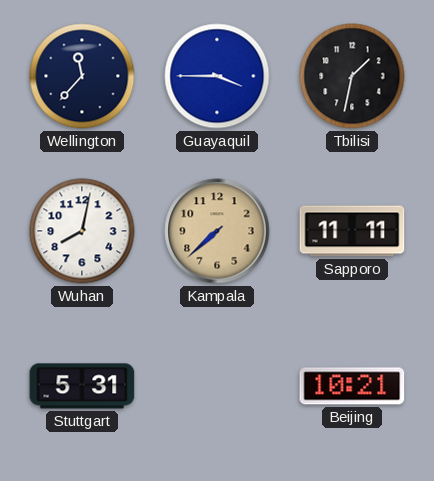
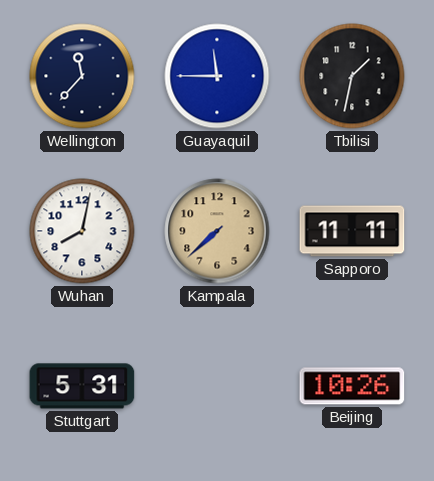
Guayaquil: 3:45 -> 11:45
Beijing: 10:21 -> 10:26
